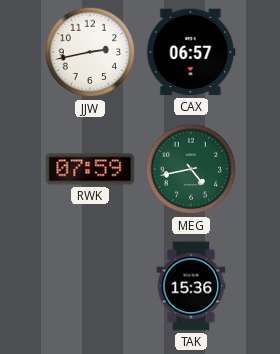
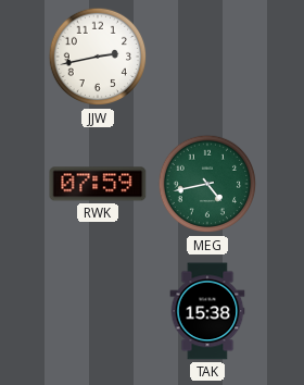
CAX: 06:57 -> none
TAK: 15:36 -> 15:38
